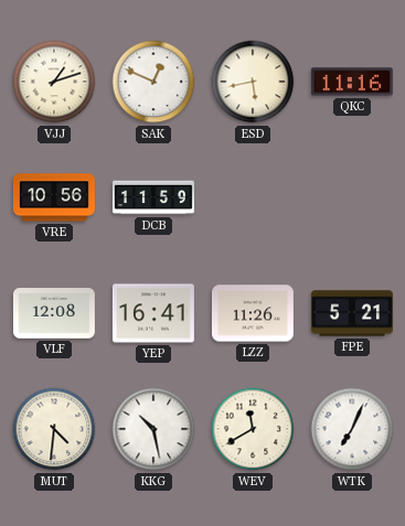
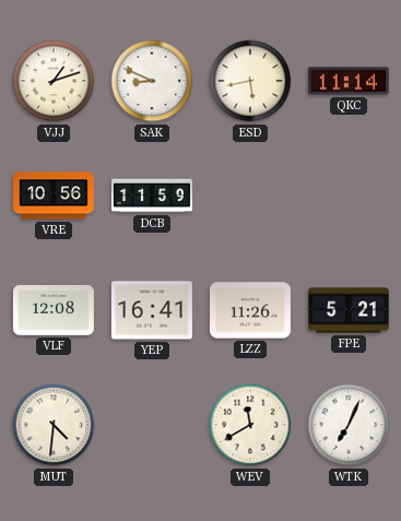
SAK: 12:49 -> 8:49
QKC: 11:16 -> 11:14
KKG: 10:28 -> none
